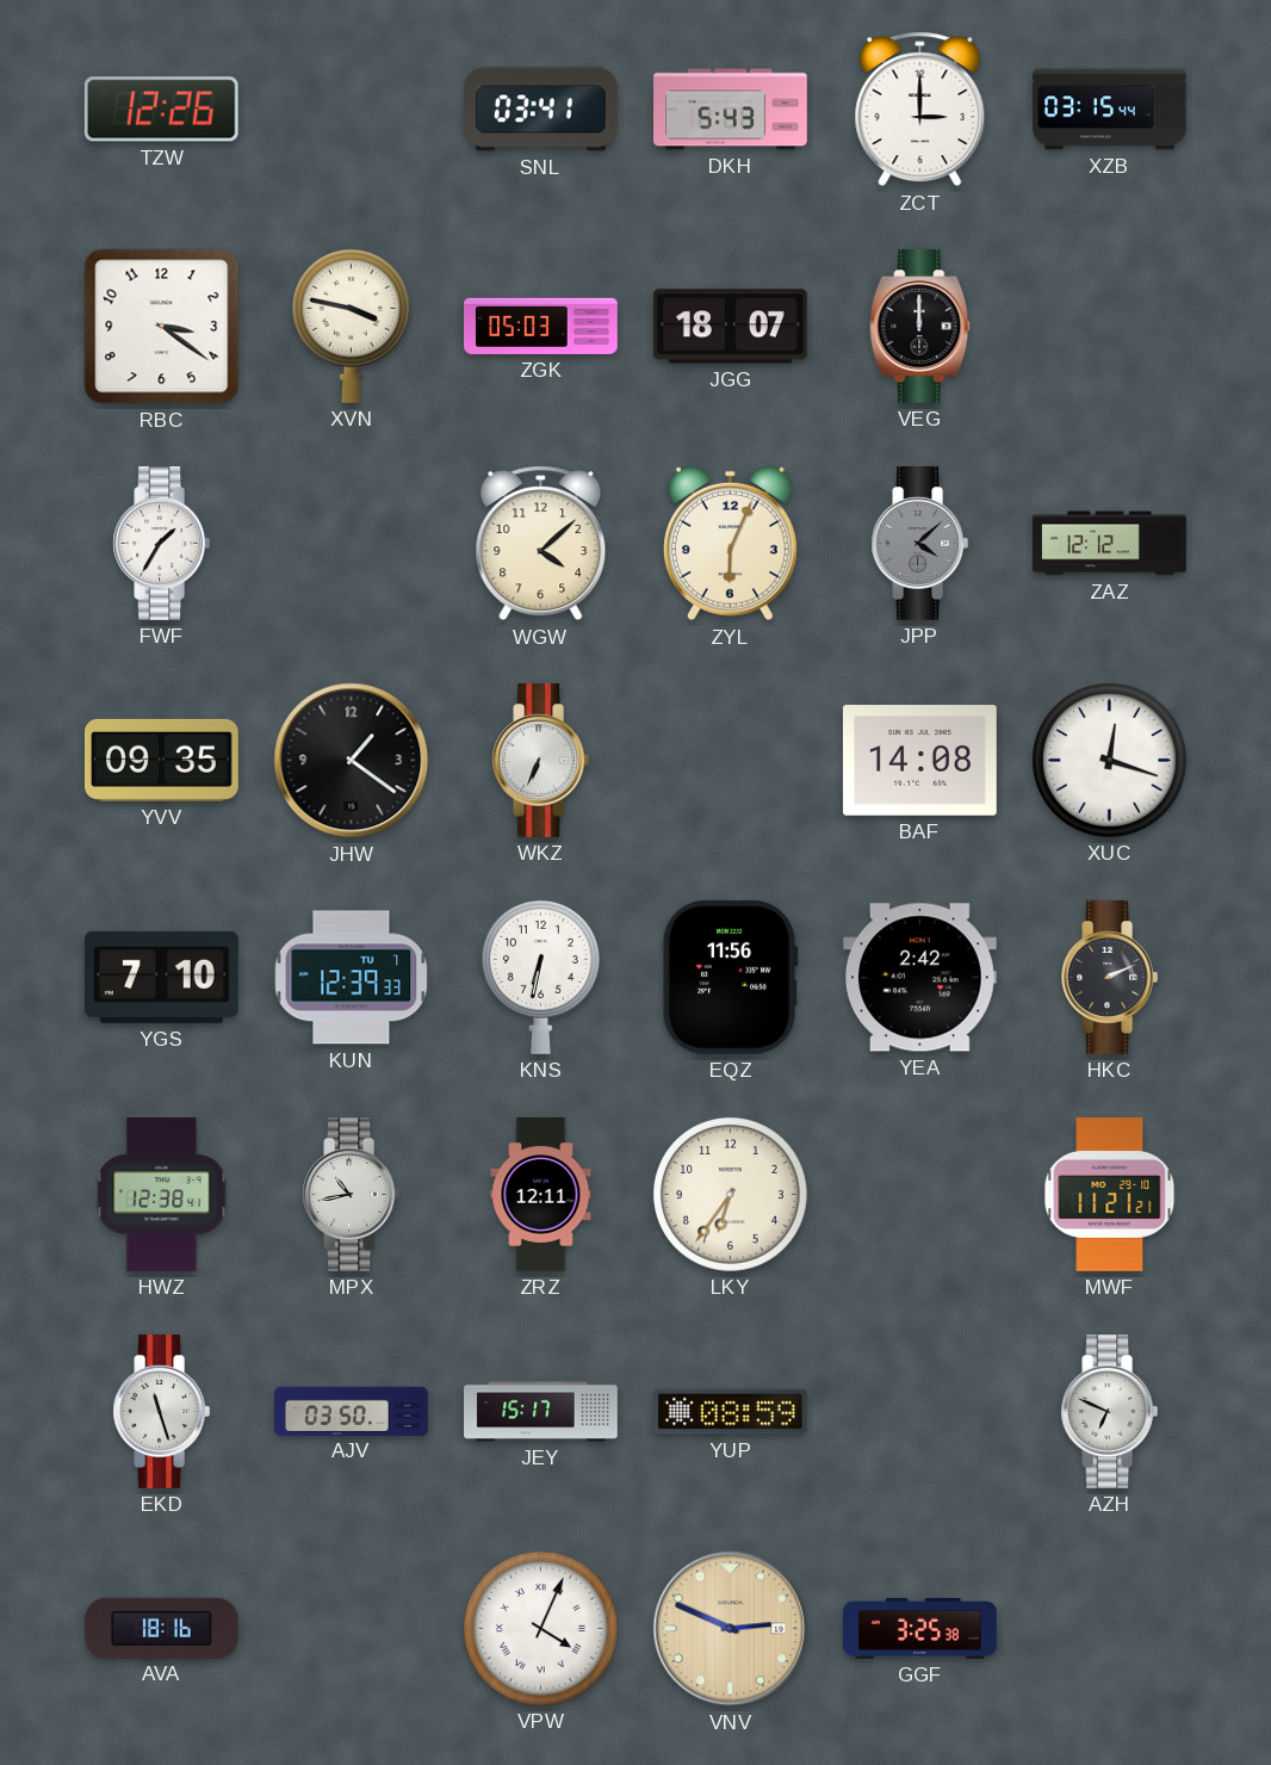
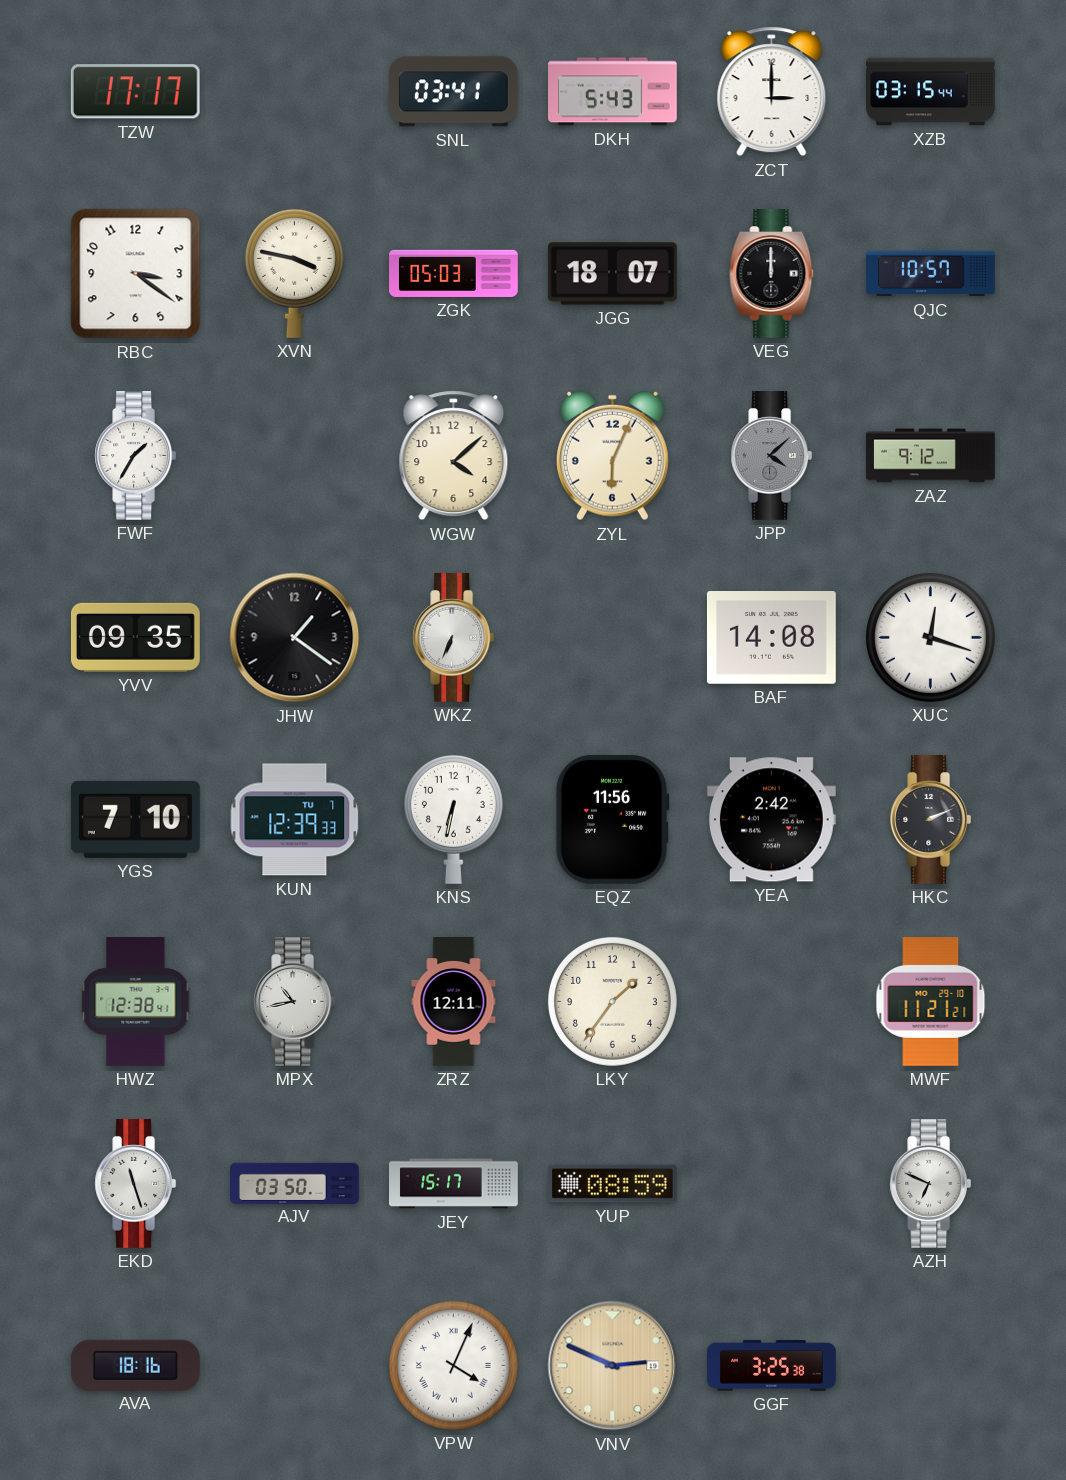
TZW: 12:26 -> 17:17
QJC: none -> 10:57
ZAZ: 12:12 -> 9:12
LKY: 6:36 -> 1:36
